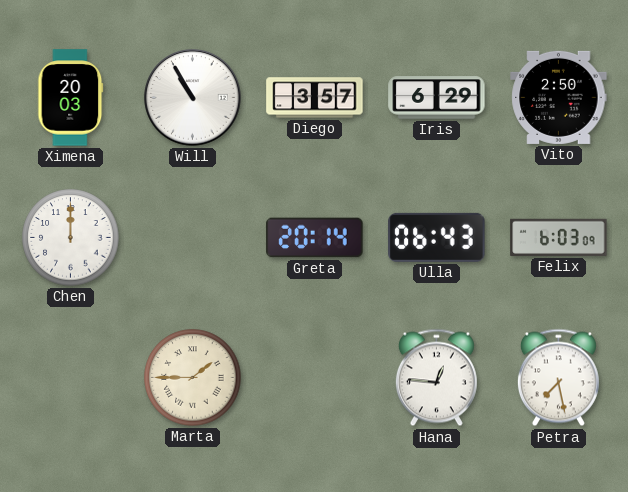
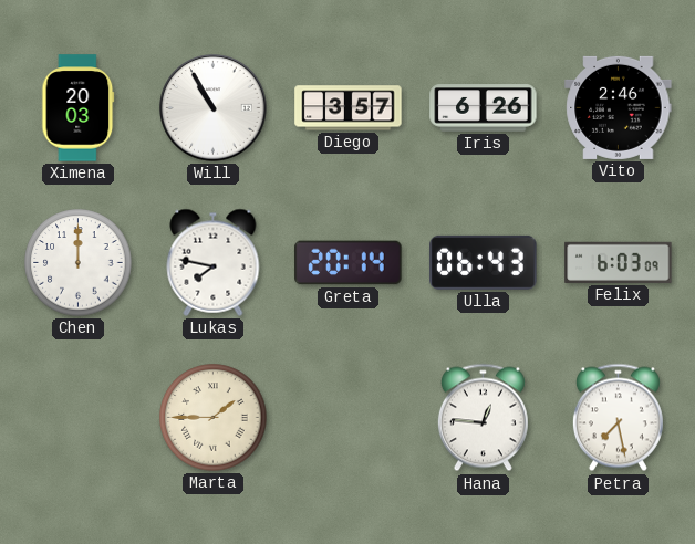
Iris: 6:29 -> 6:26
Vito: 2:50 -> 2:46
Lukas: none -> 7:47
